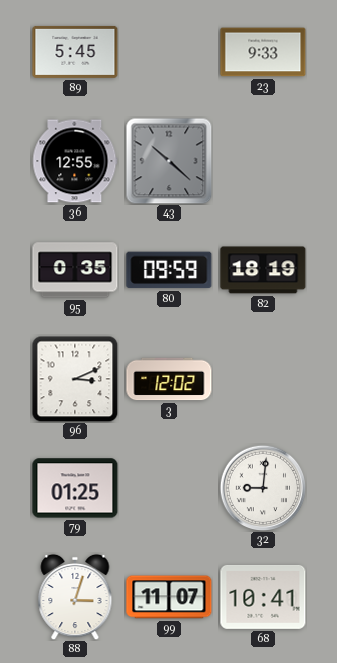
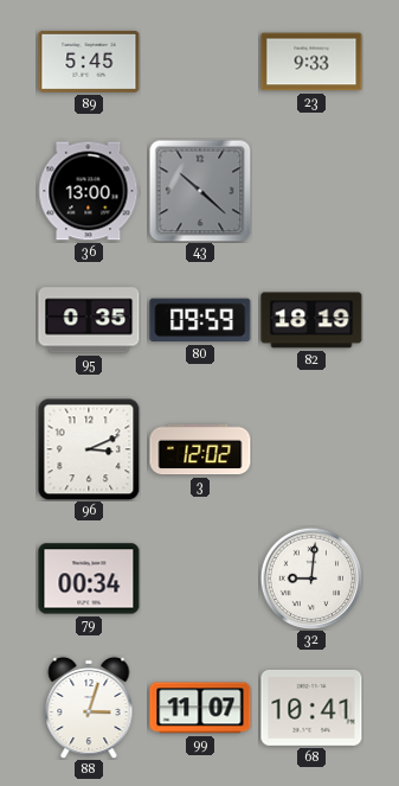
36: 12:55 -> 13:00
79: 01:25 -> 00:34
